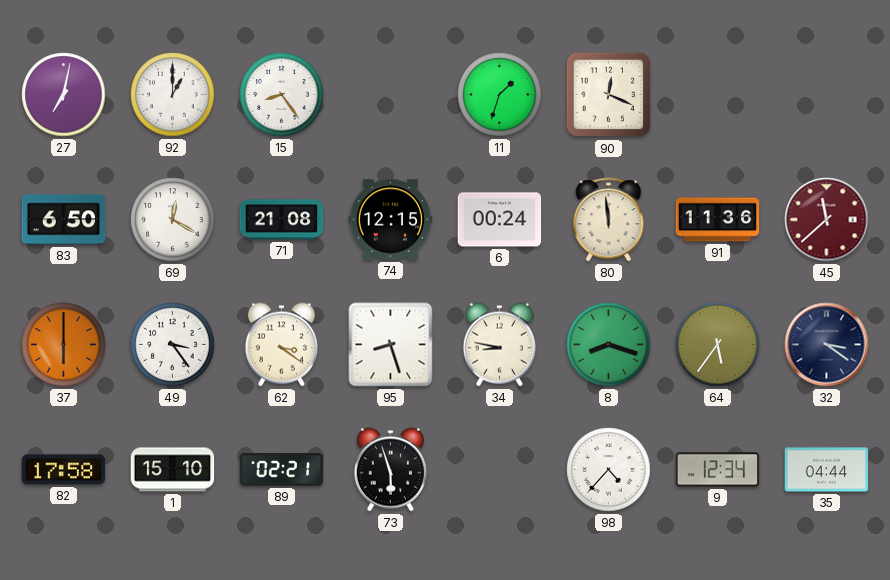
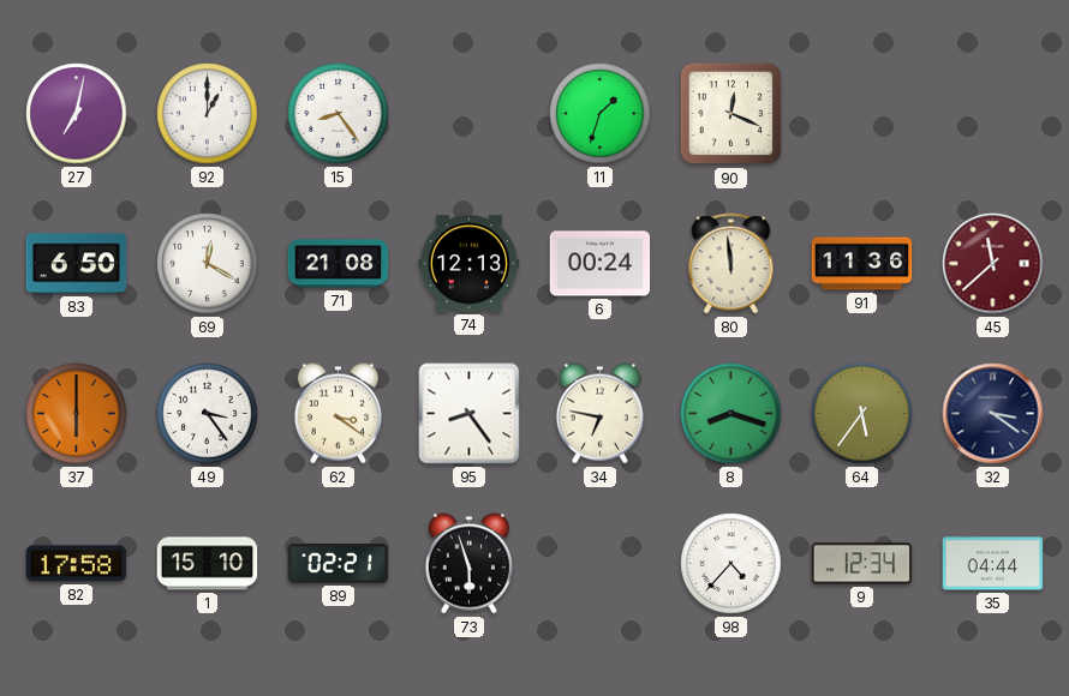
74: 12:15 -> 12:13
95: 8:27 -> 8:24
34: 8:47 -> 6:47
